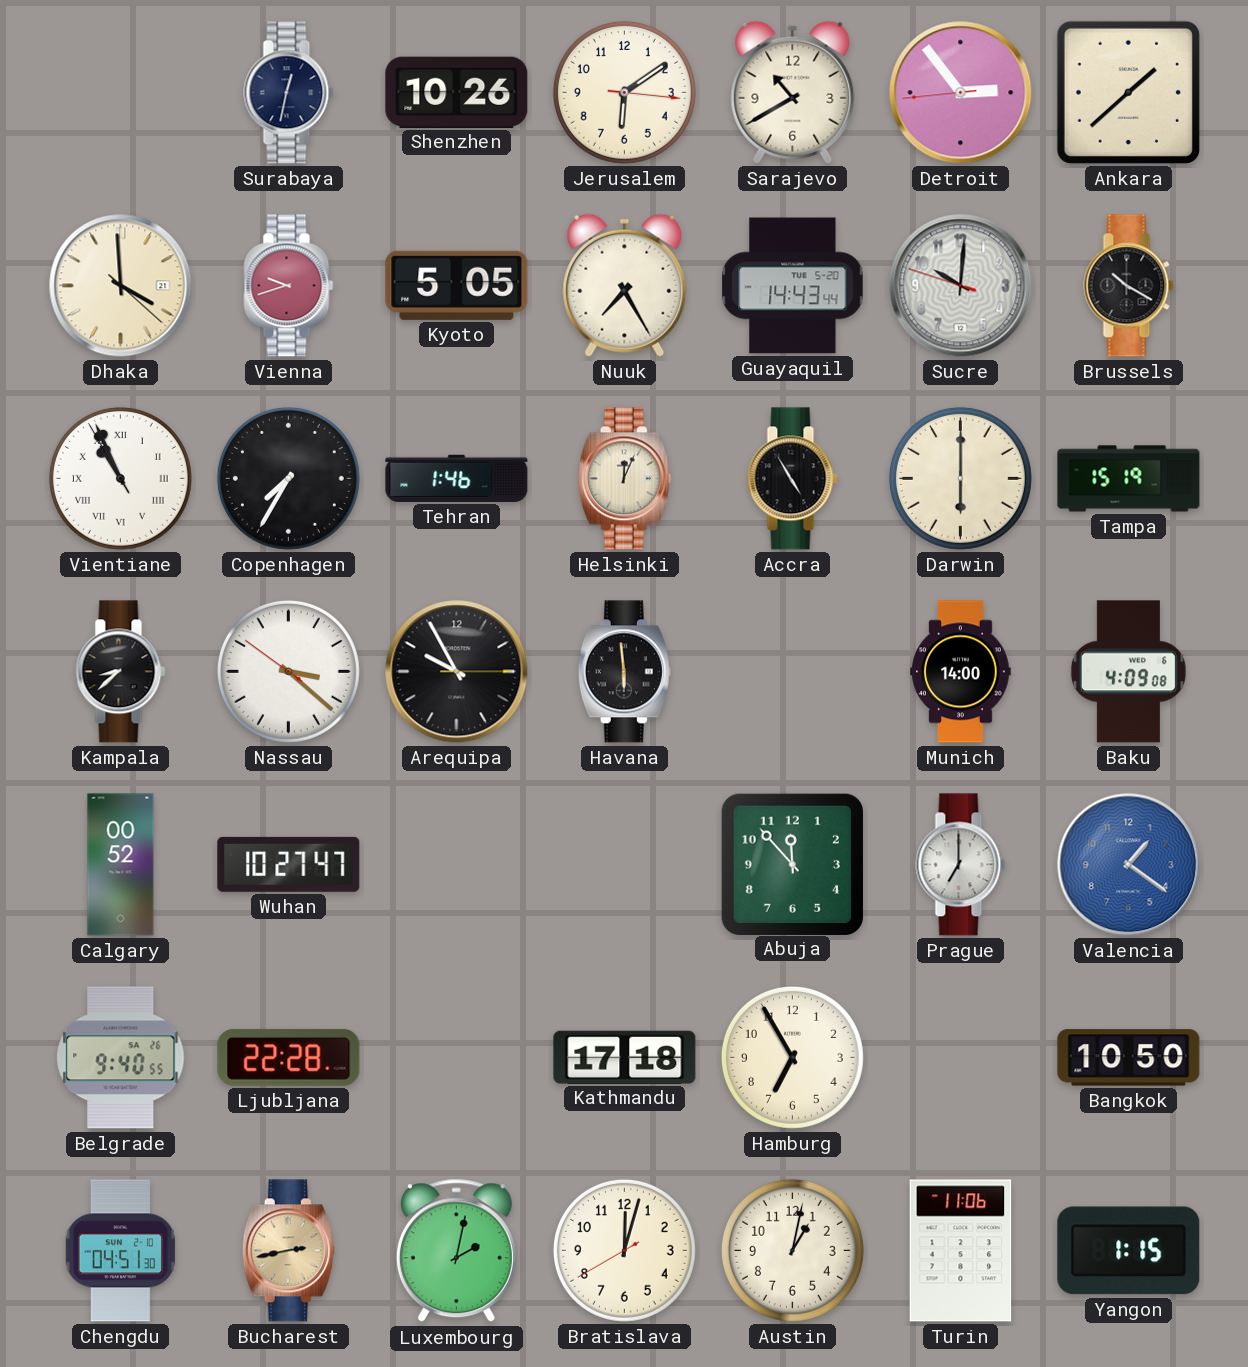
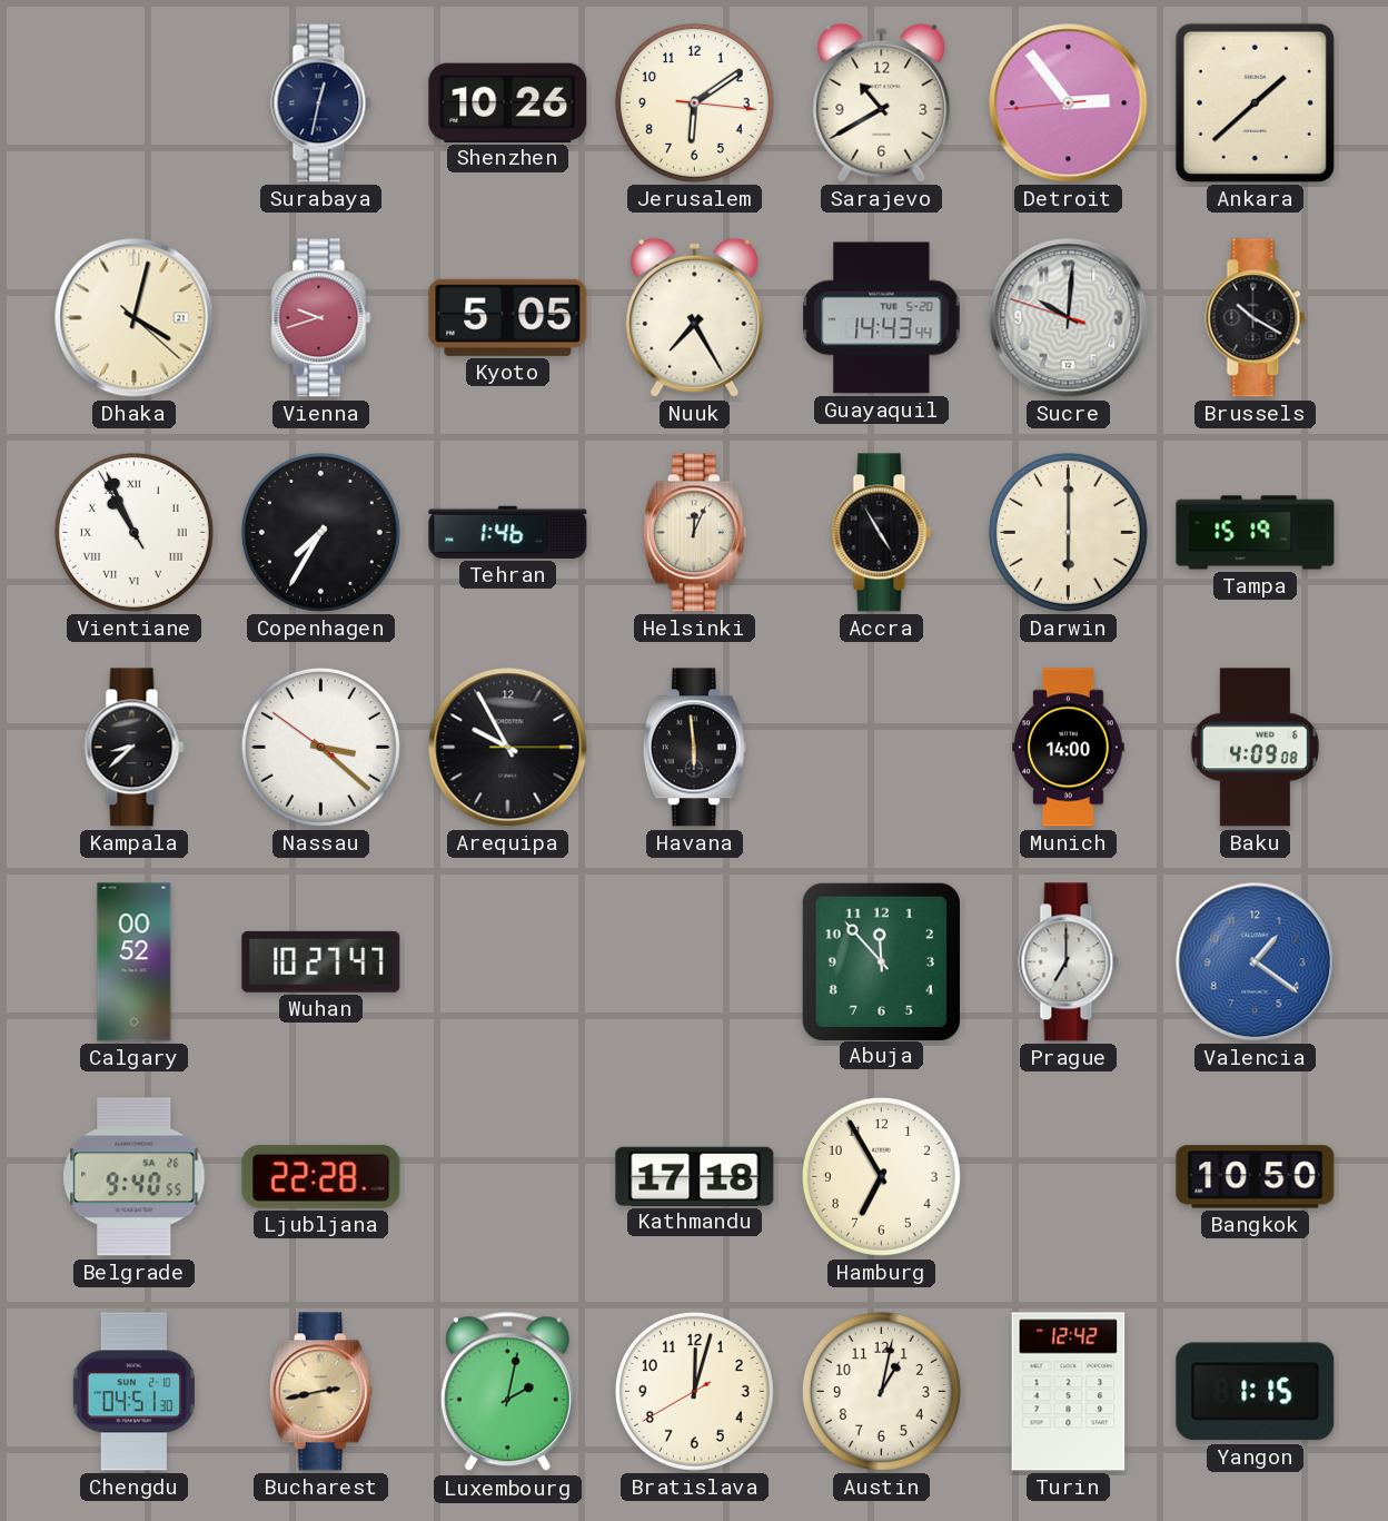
Dhaka: 3:59 -> 4:02
Turin: 11:06 -> 12:42
